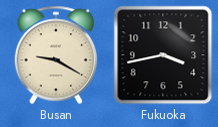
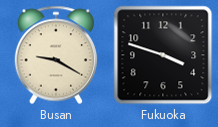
Fukuoka: 3:43 -> 3:48
